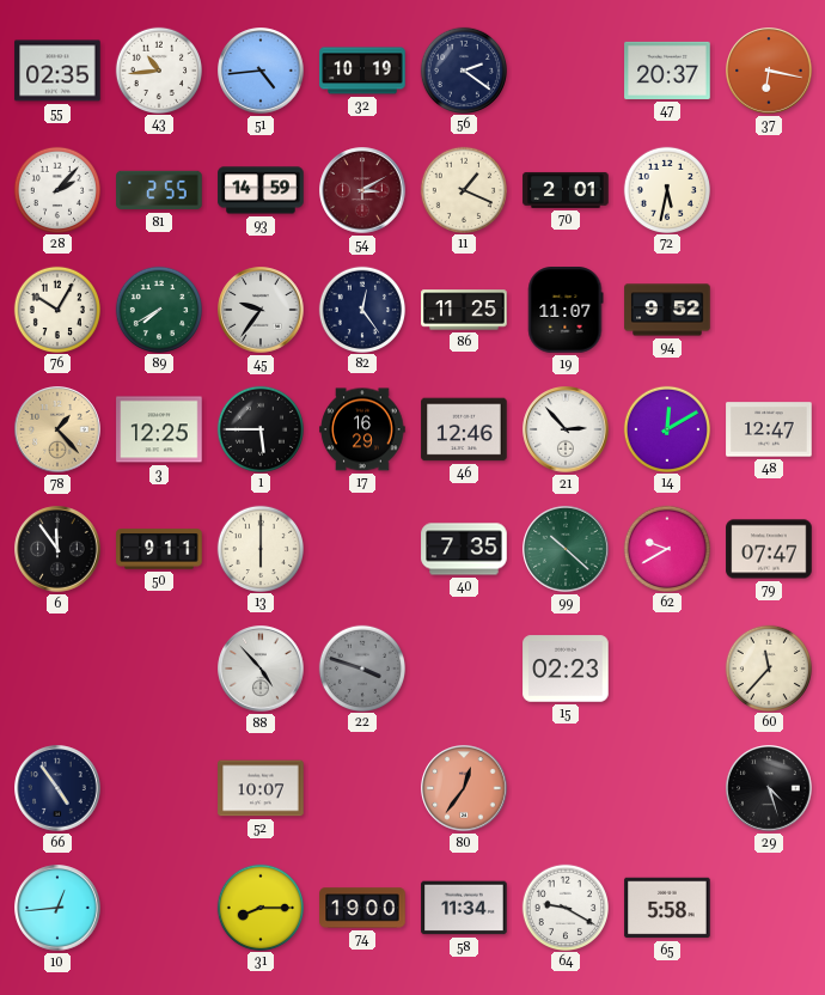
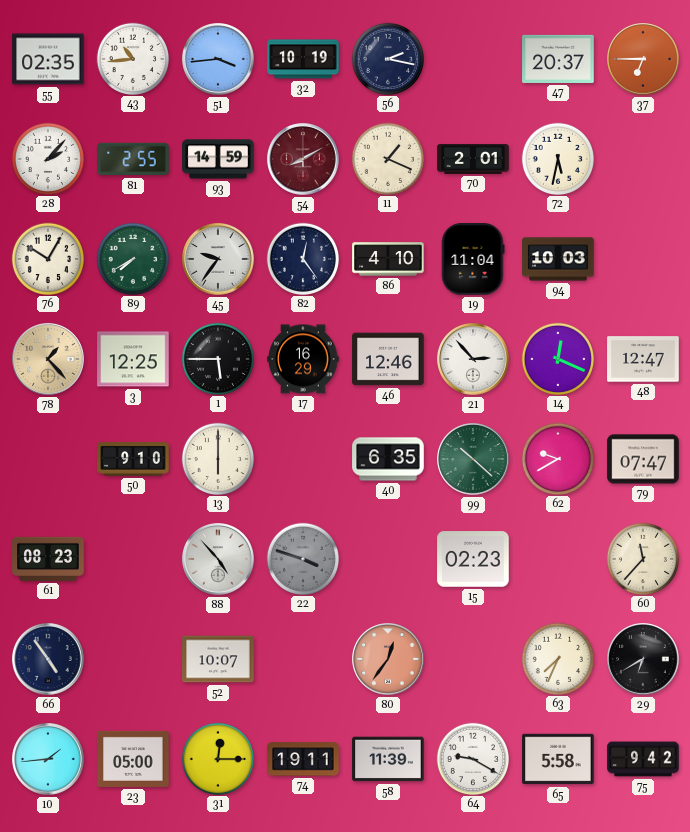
51: 4:44 -> 3:44
56: 2:21 -> 2:17
37: 6:17 -> 6:45
54: 3:10 -> 8:10
86: 11:25 -> 4:10
19: 11:07 -> 11:04
94: 9:52 -> 10:03
14: 12:10 -> 12:19
6: 11:54 -> none
50: 9:11 -> 9:10
40: 7:35 -> 6:35
61: none -> 08:23
63: none -> 7:34
29: 4:27 -> 6:40
10: 12:44 -> 1:44
23: none -> 05:00
31: 8:15 -> 12:15
74: 19:00 -> 19:11
58: 11:34 -> 11:39
75: none -> 9:42
